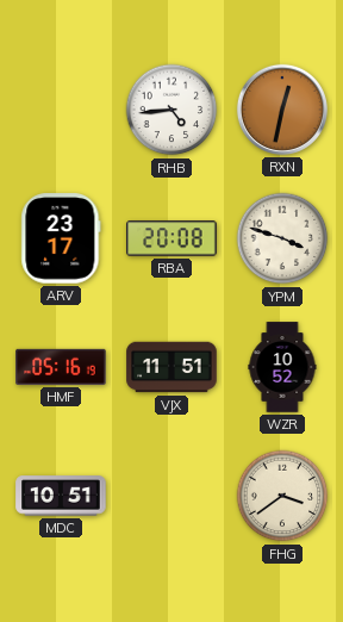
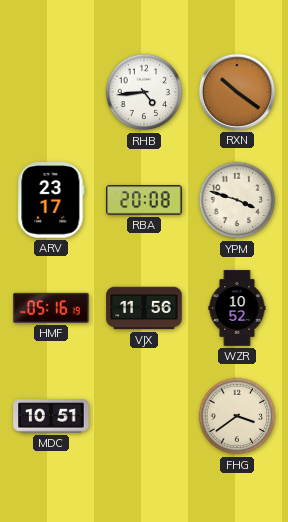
RXN: 12:32 -> 10:21
VJX: 11:51 -> 11:56
